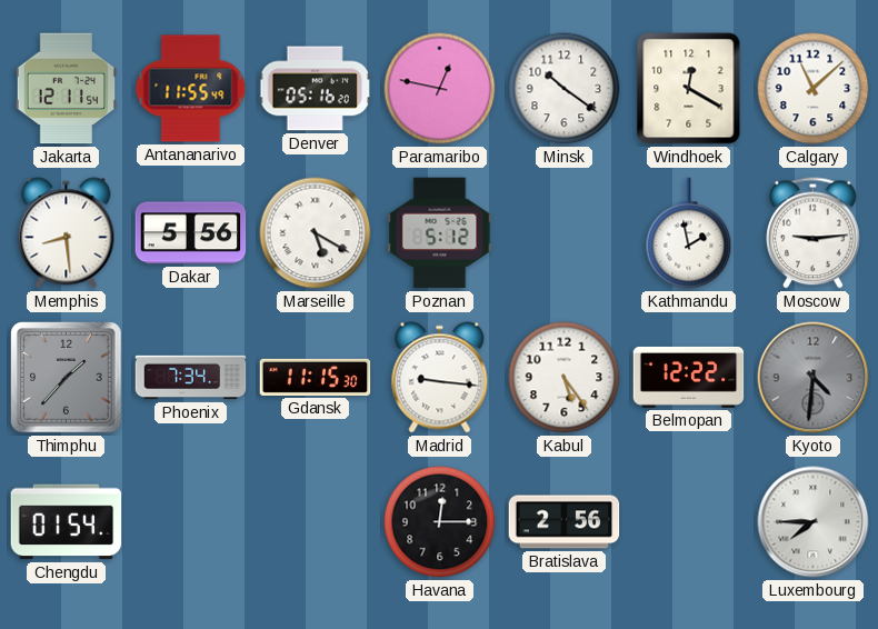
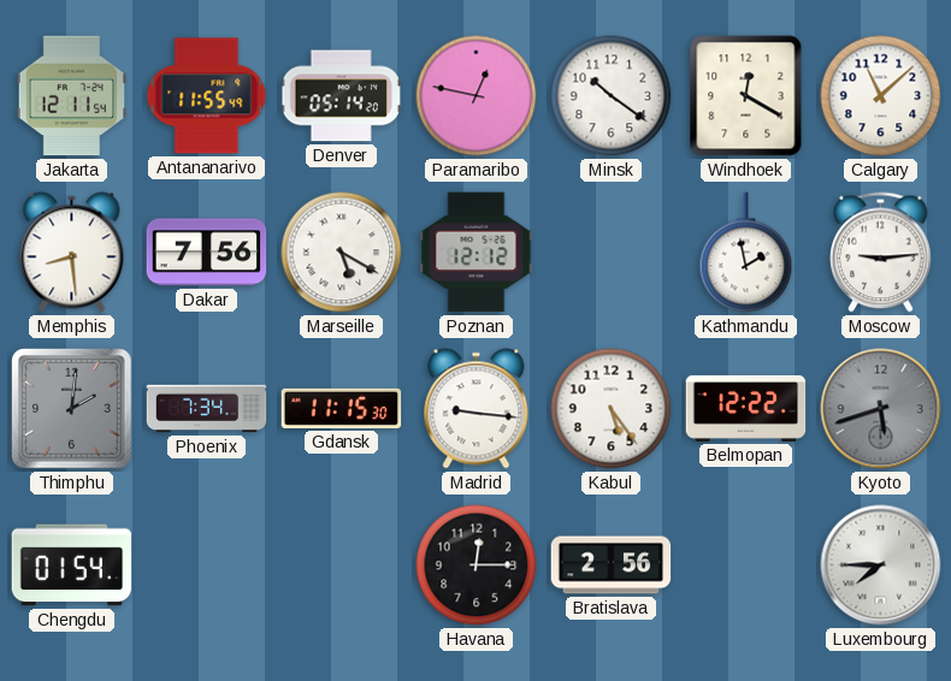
Denver: 05:16 -> 05:14
Dakar: 5:56 -> 7:56
Poznan: 5:12 -> 12:12
Thimphu: 1:37 -> 2:01
Kyoto: 4:31 -> 5:42
